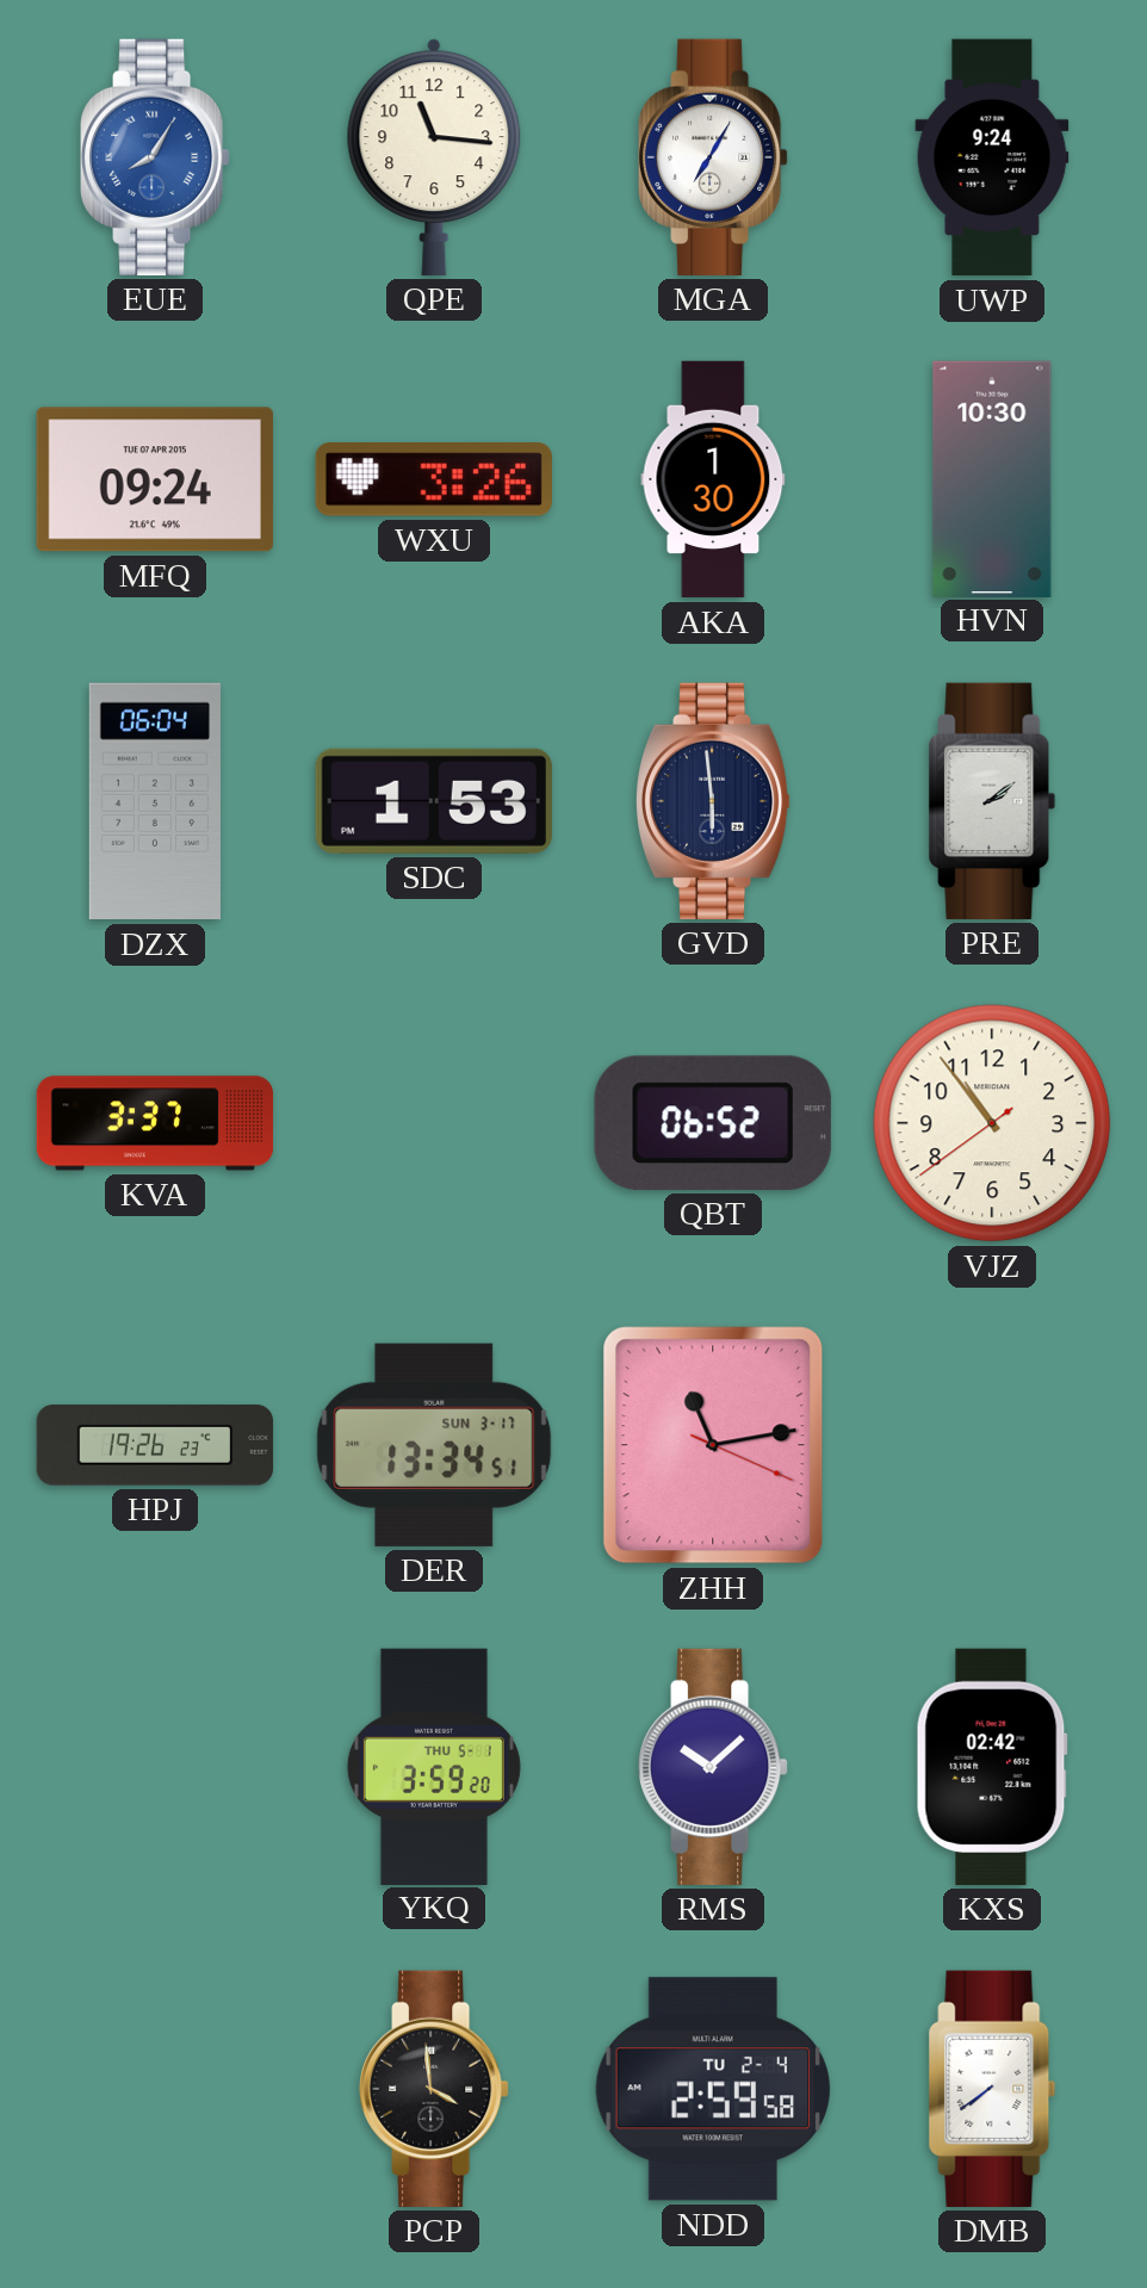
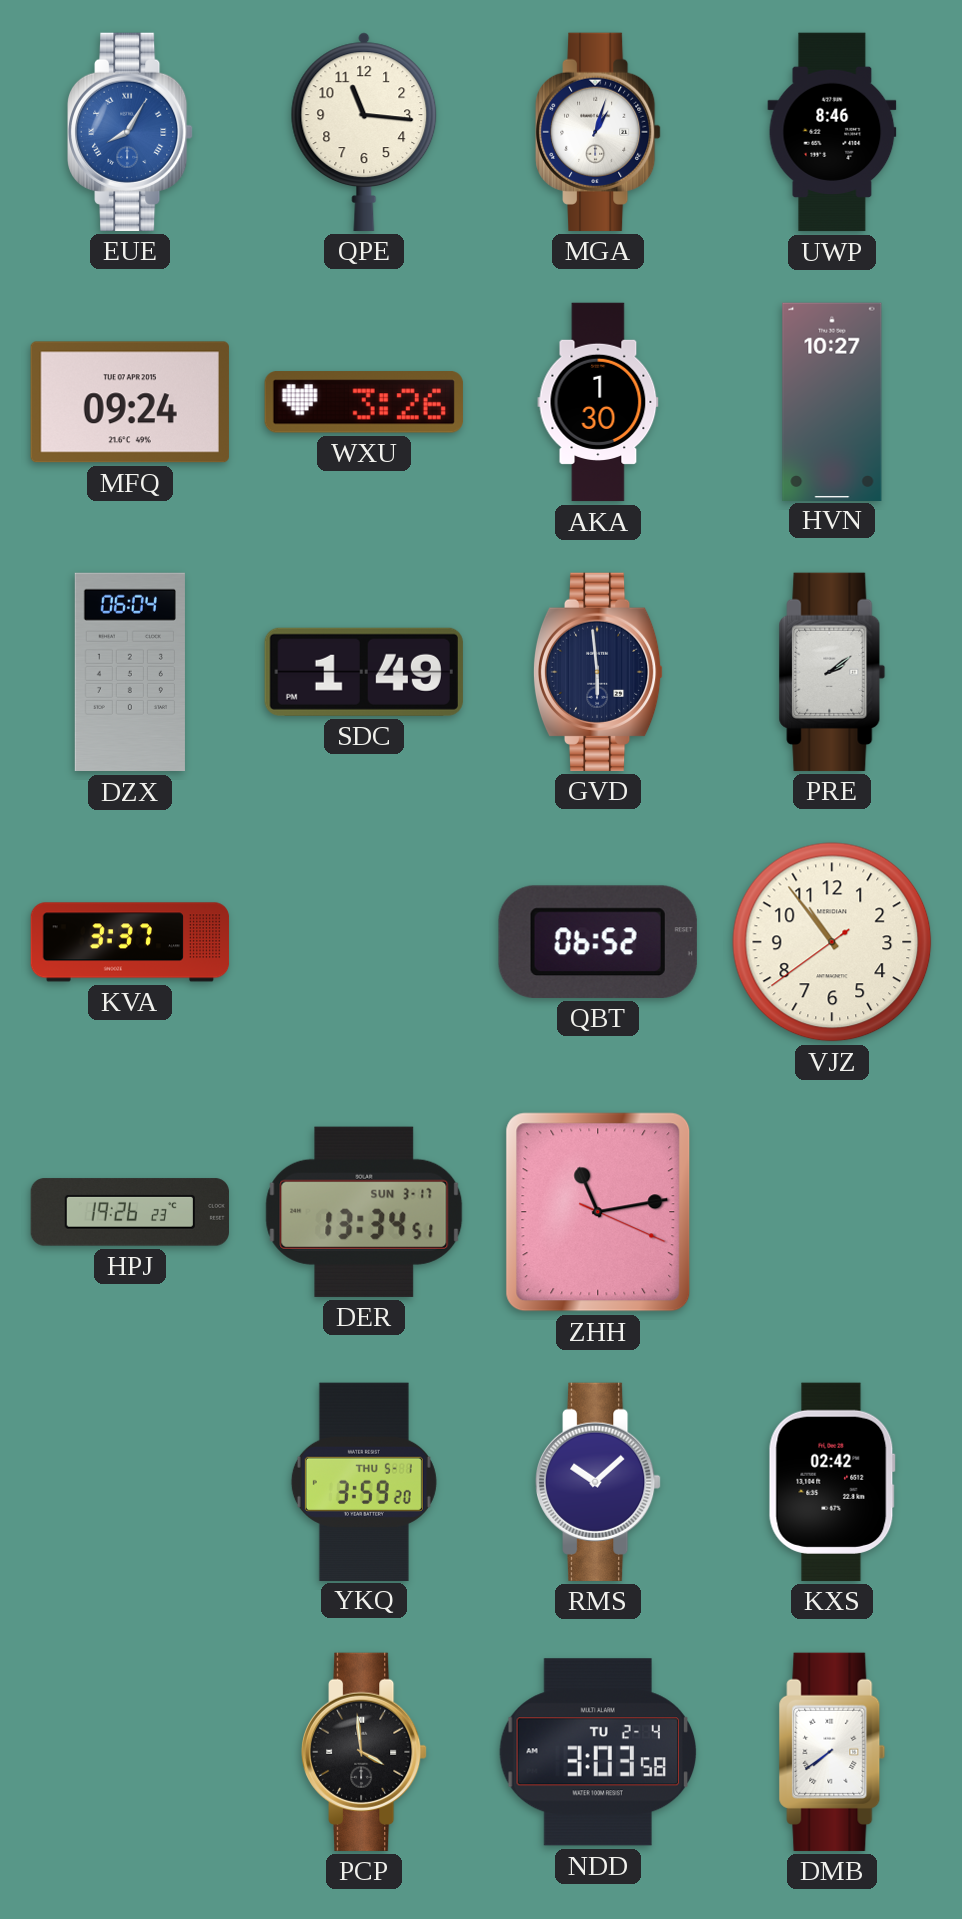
MGA: 7:05 -> 1:03
UWP: 9:24 -> 8:46
HVN: 10:30 -> 10:27
SDC: 1:53 -> 1:49
NDD: 2:59 -> 3:03
